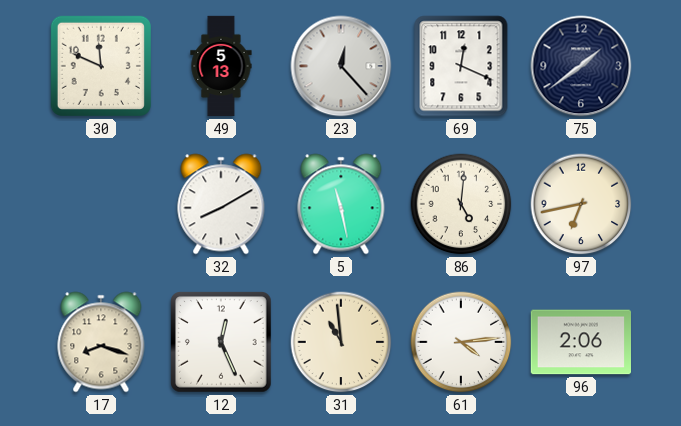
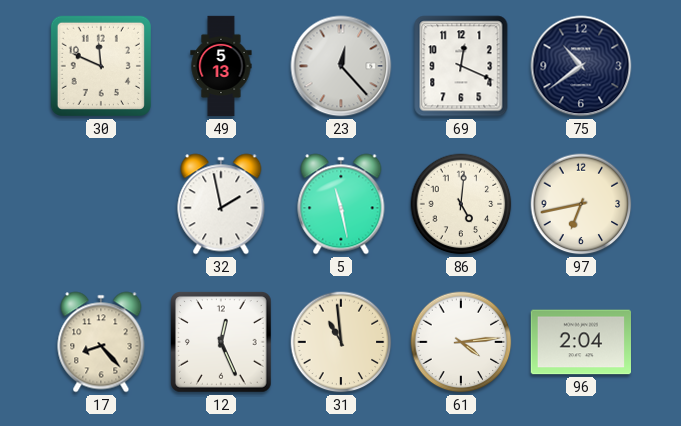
75: 1:39 -> 10:39
32: 8:10 -> 1:58
17: 8:18 -> 8:23
96: 2:06 -> 2:04
